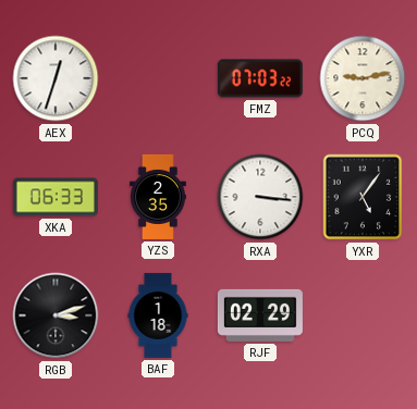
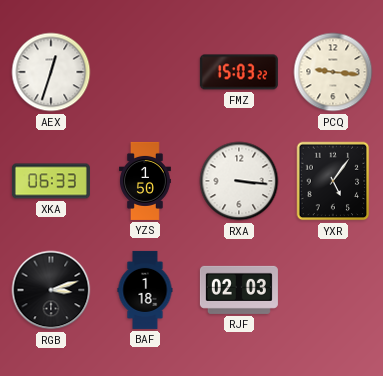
FMZ: 07:03 -> 15:03
PCQ: 9:13 -> 9:16
YZS: 2:35 -> 1:50
RJF: 02:29 -> 02:03
